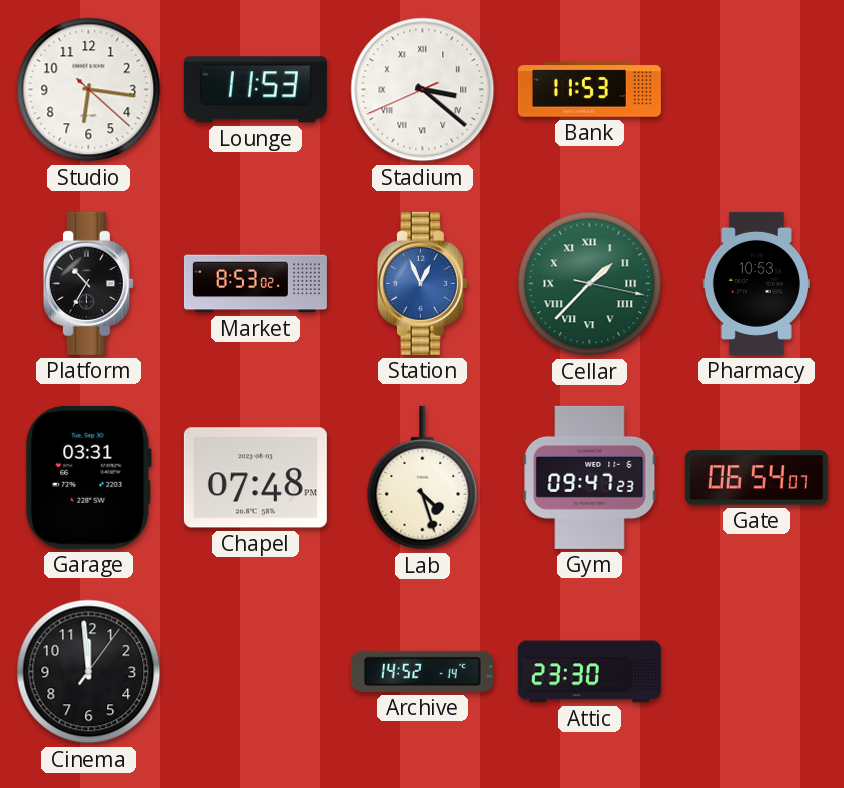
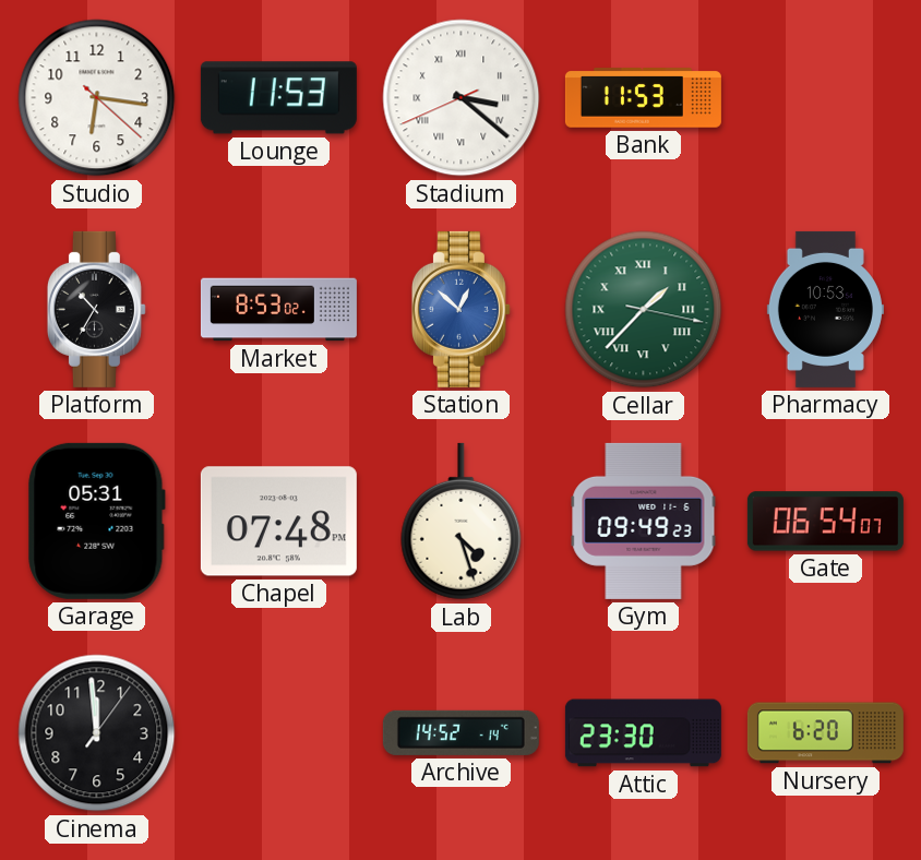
Station: 12:56 -> 12:52
Garage: 03:31 -> 05:31
Gym: 09:47 -> 09:49
Nursery: none -> 6:20
